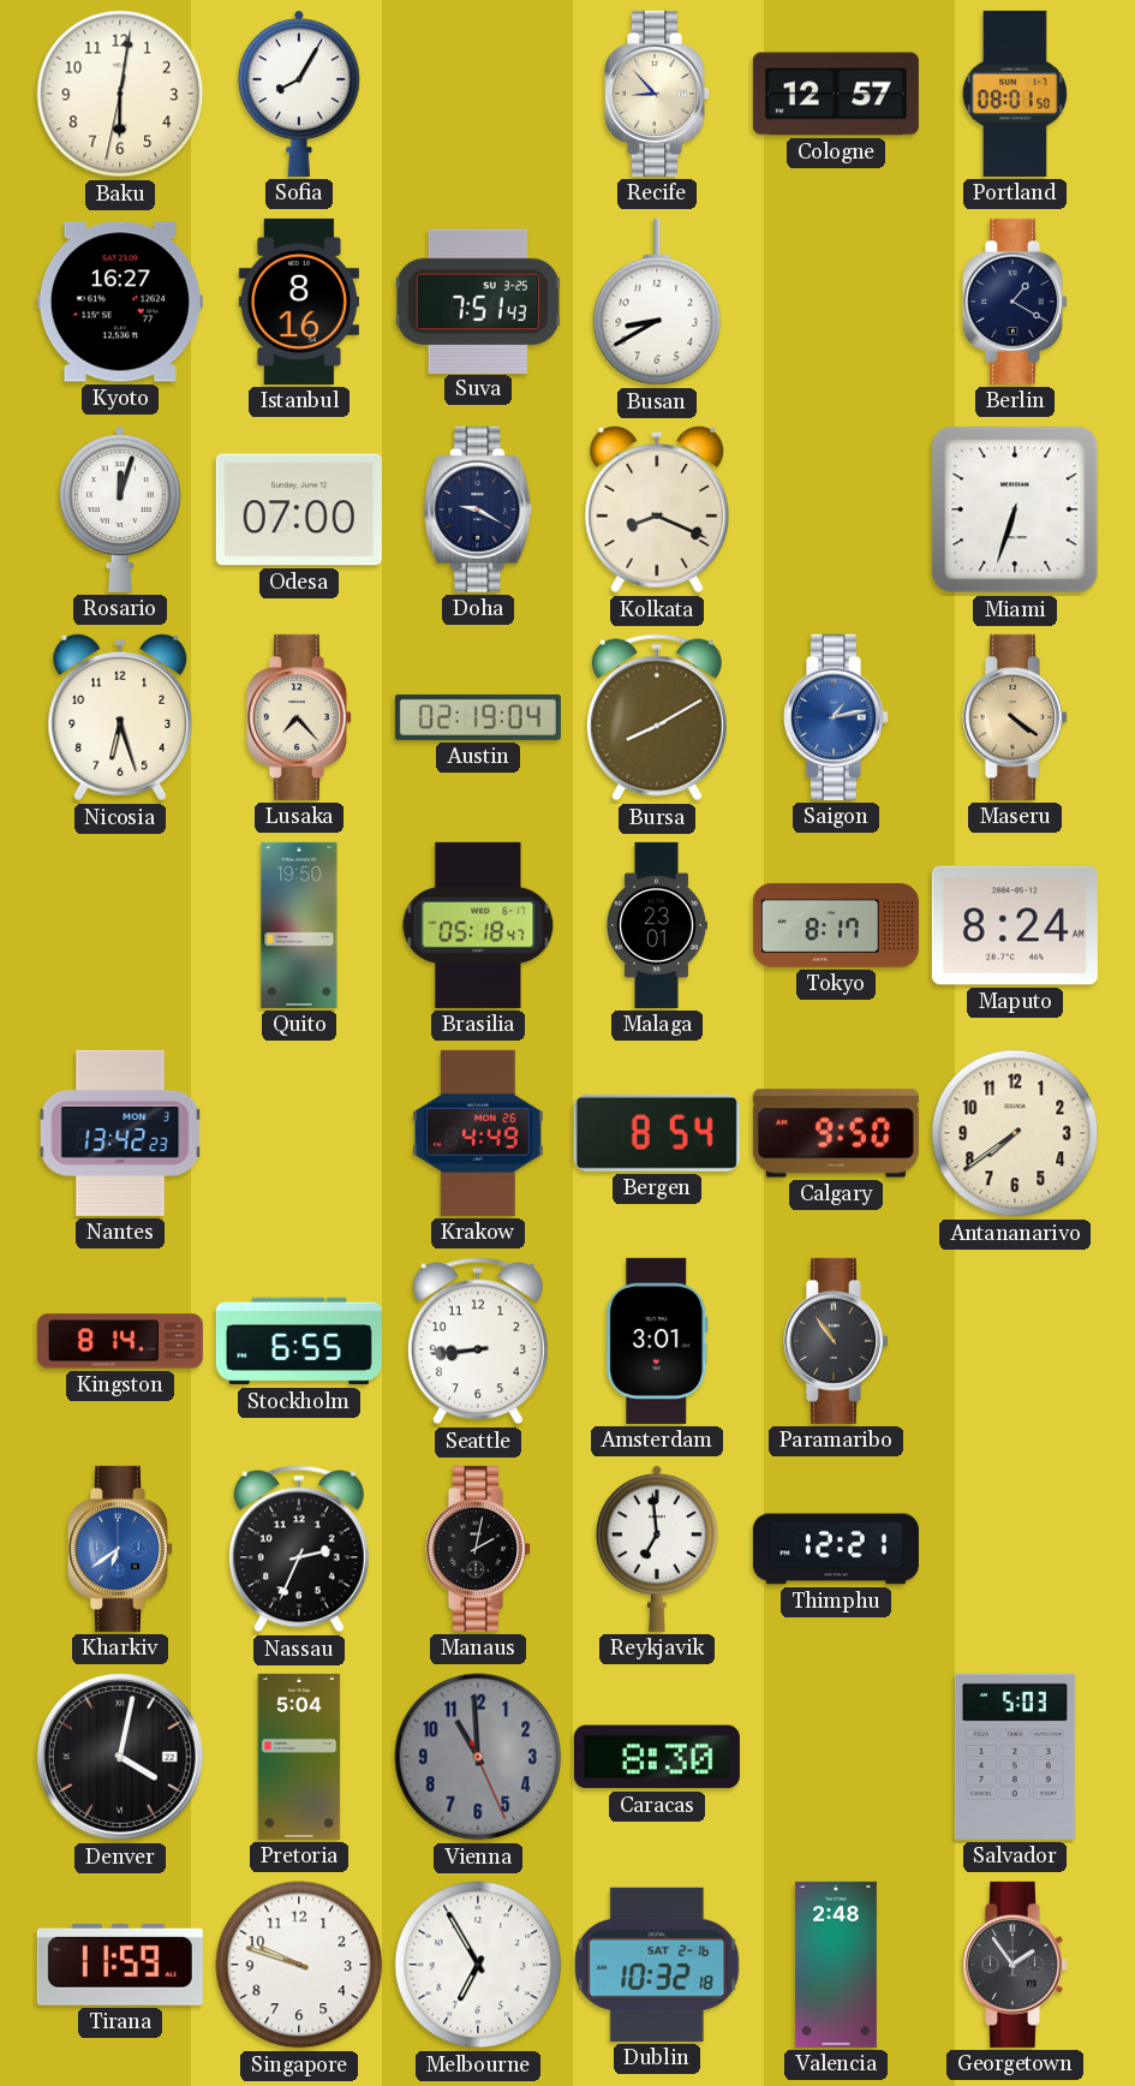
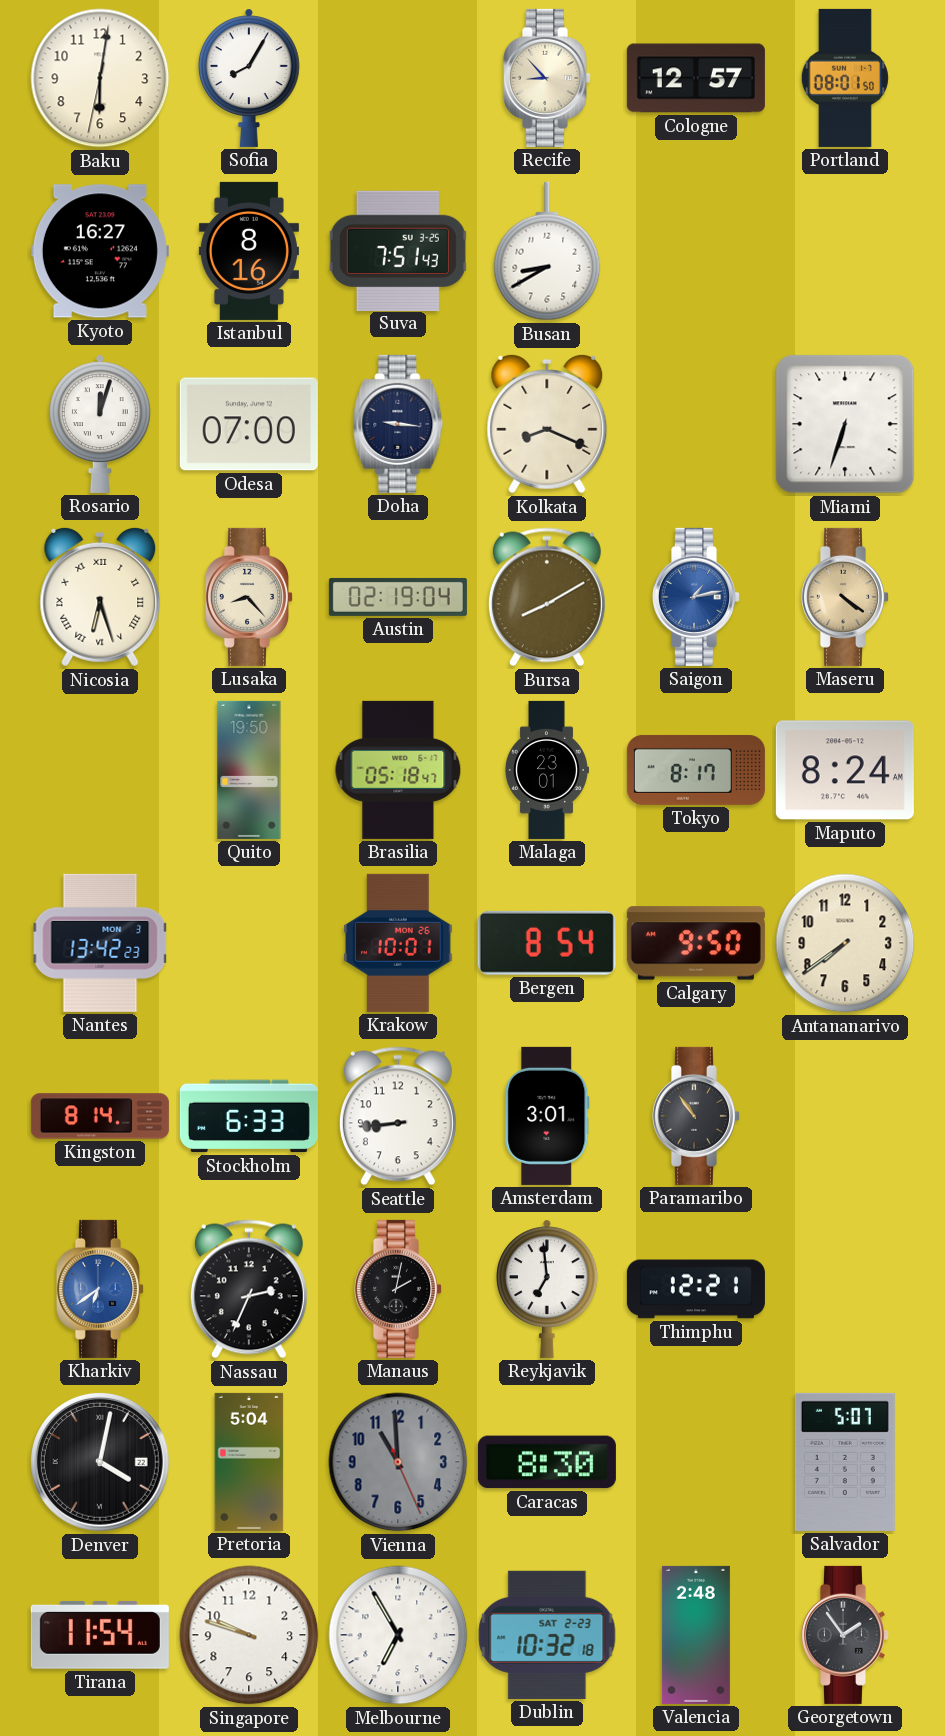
Berlin: 1:20 -> none
Doha: 9:20 -> 9:16
Nicosia numerals: Arabic -> Roman
Lusaka: 7:23 -> 8:23
Krakow: 4:49 -> 10:01
Stockholm: 6:55 -> 6:33
Salvador: 5:03 -> 5:07
Tirana: 11:59 -> 11:54
Dublin date: SAT 2-16 -> SAT 2-23
